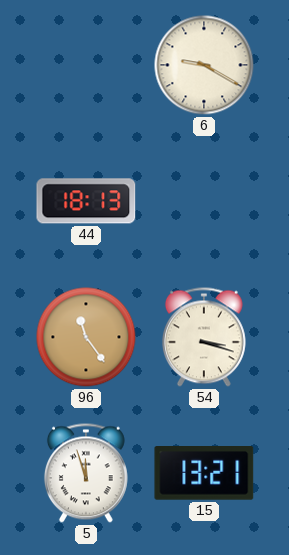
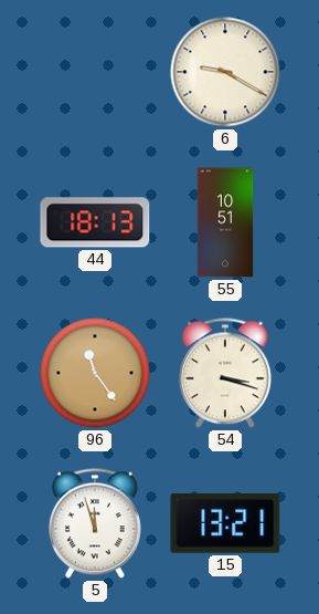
55: none -> 10:51
